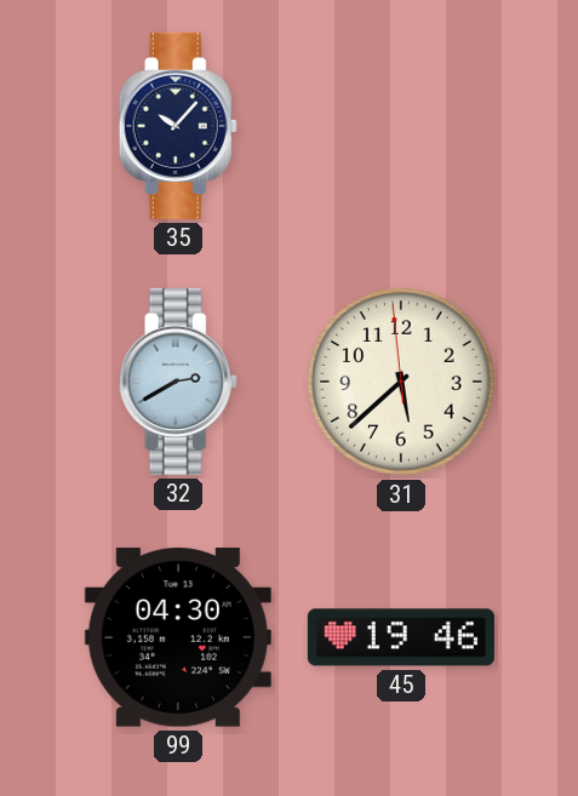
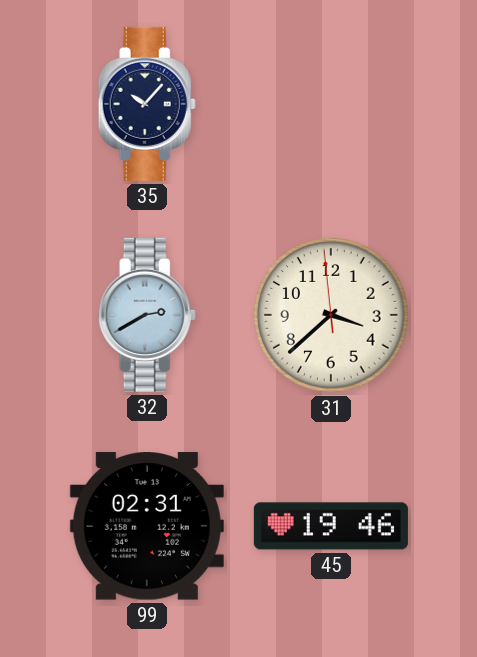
31: 5:37 -> 3:37
99: 04:30 -> 02:31
